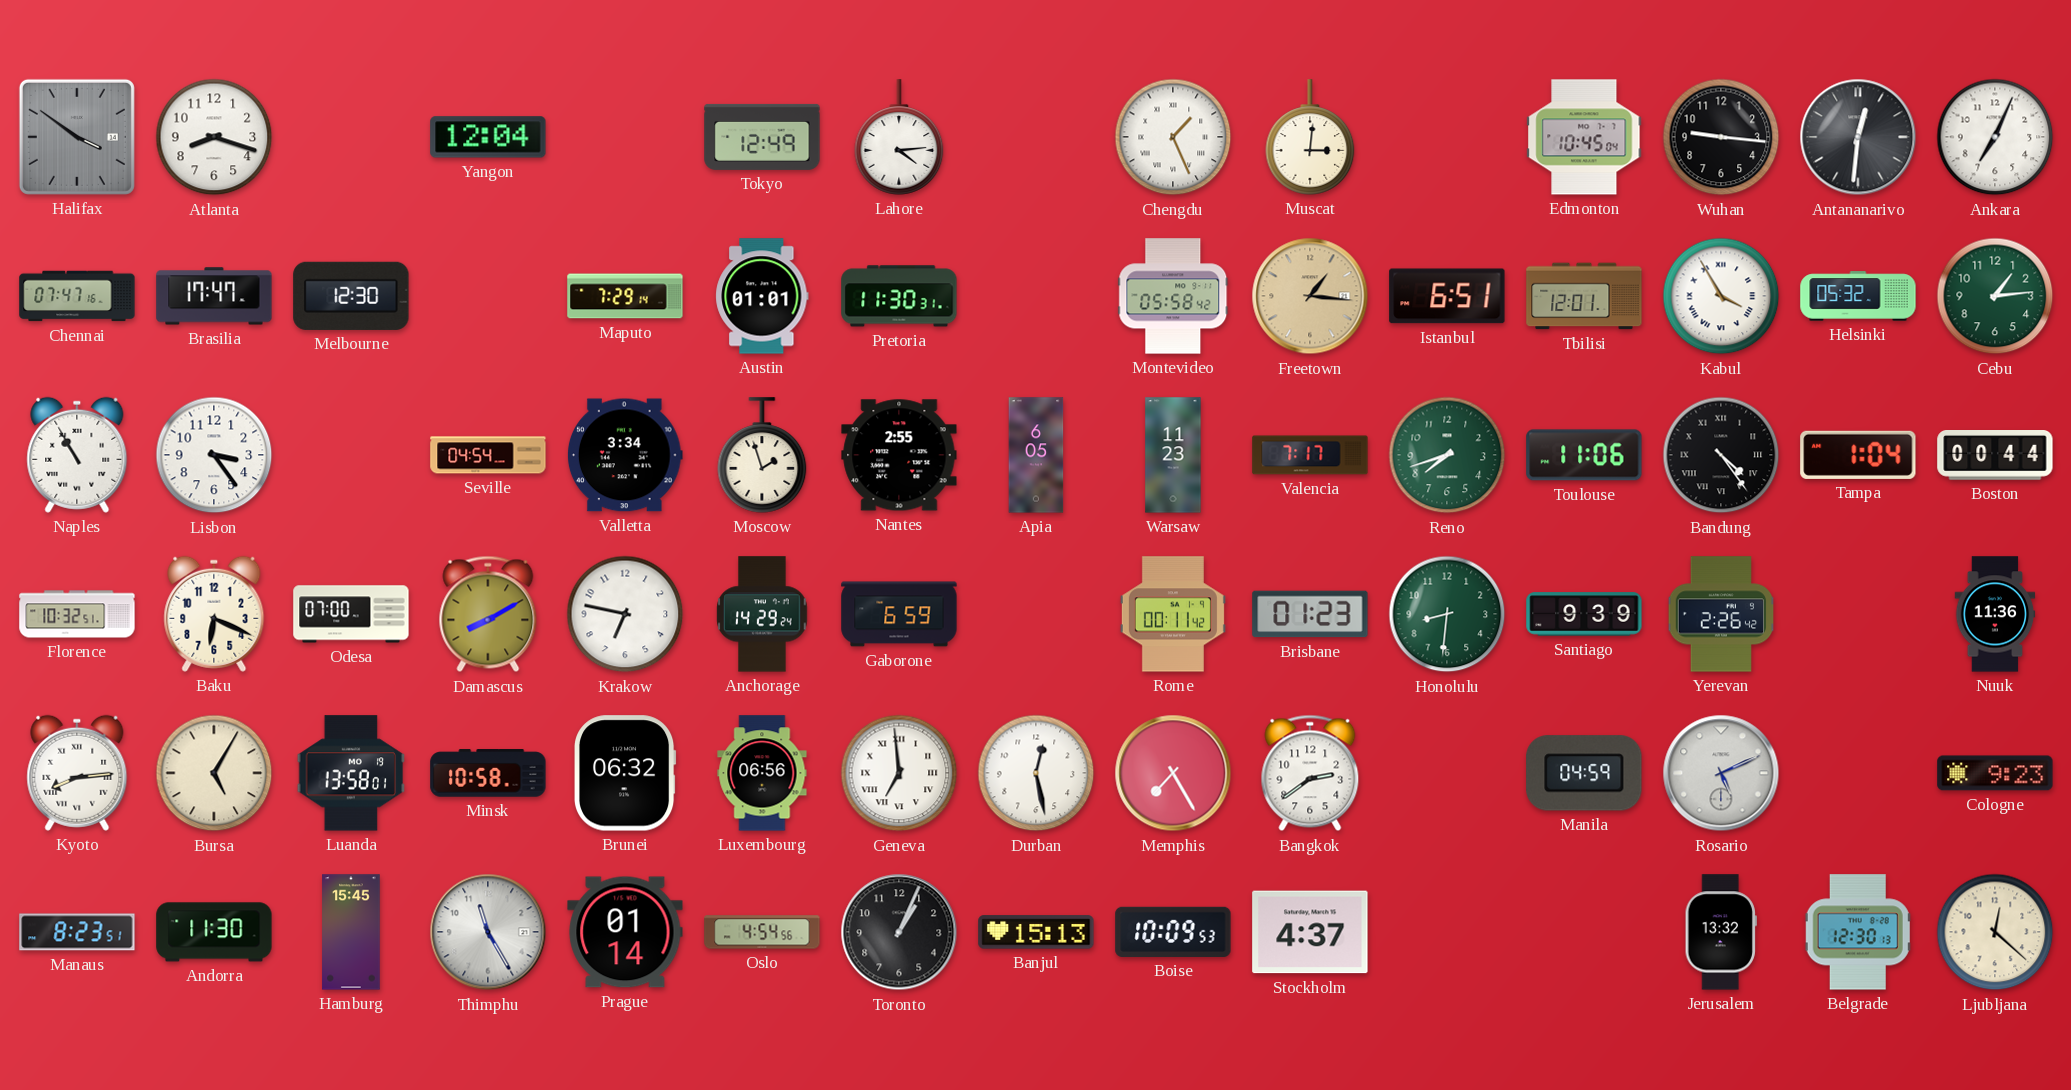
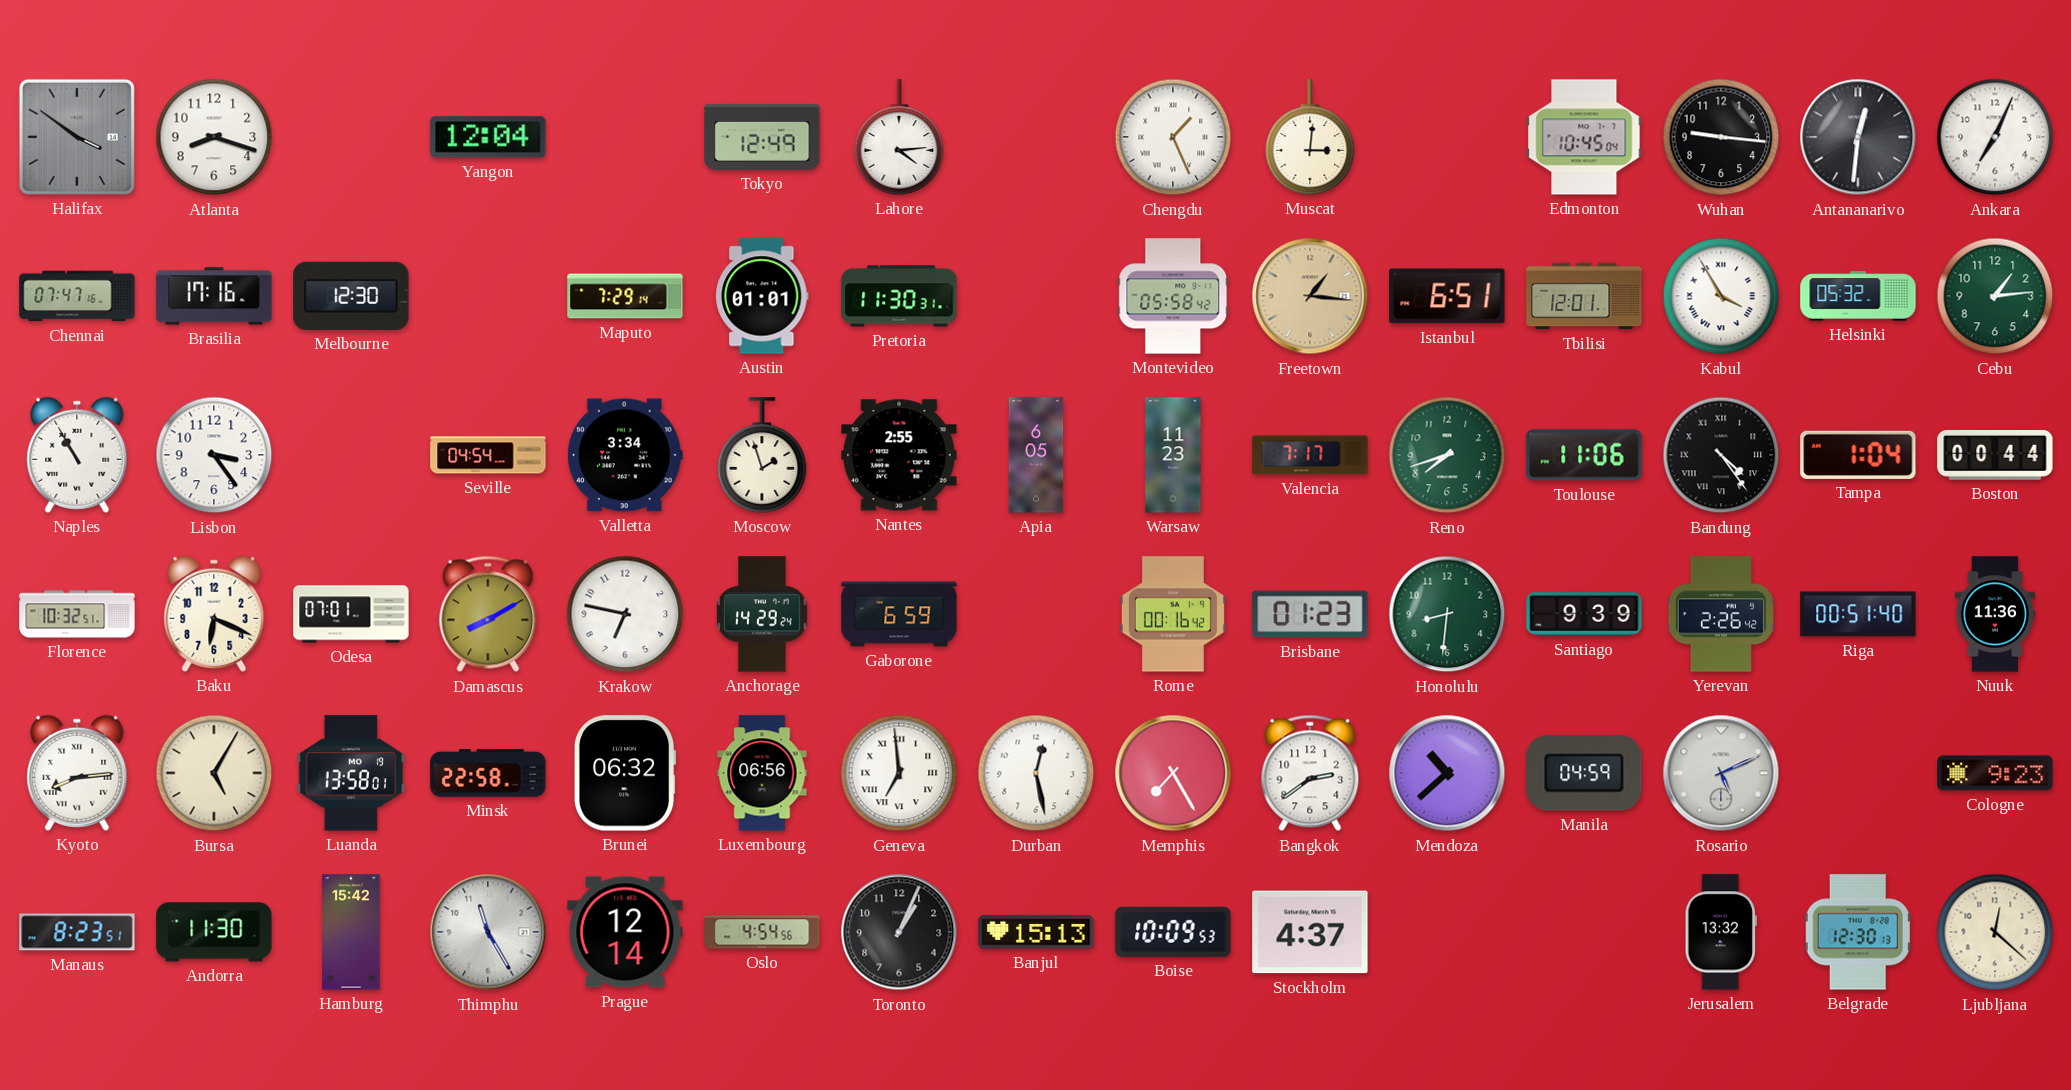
Brasilia: 17:47 -> 17:16
Odesa: 07:00 -> 07:01
Rome: 00:11 -> 00:16
Riga: none -> 00:51
Minsk: 10:58 -> 22:58
Mendoza: none -> 10:38
Hamburg: 15:45 -> 15:42
Prague: 01:14 -> 12:14
